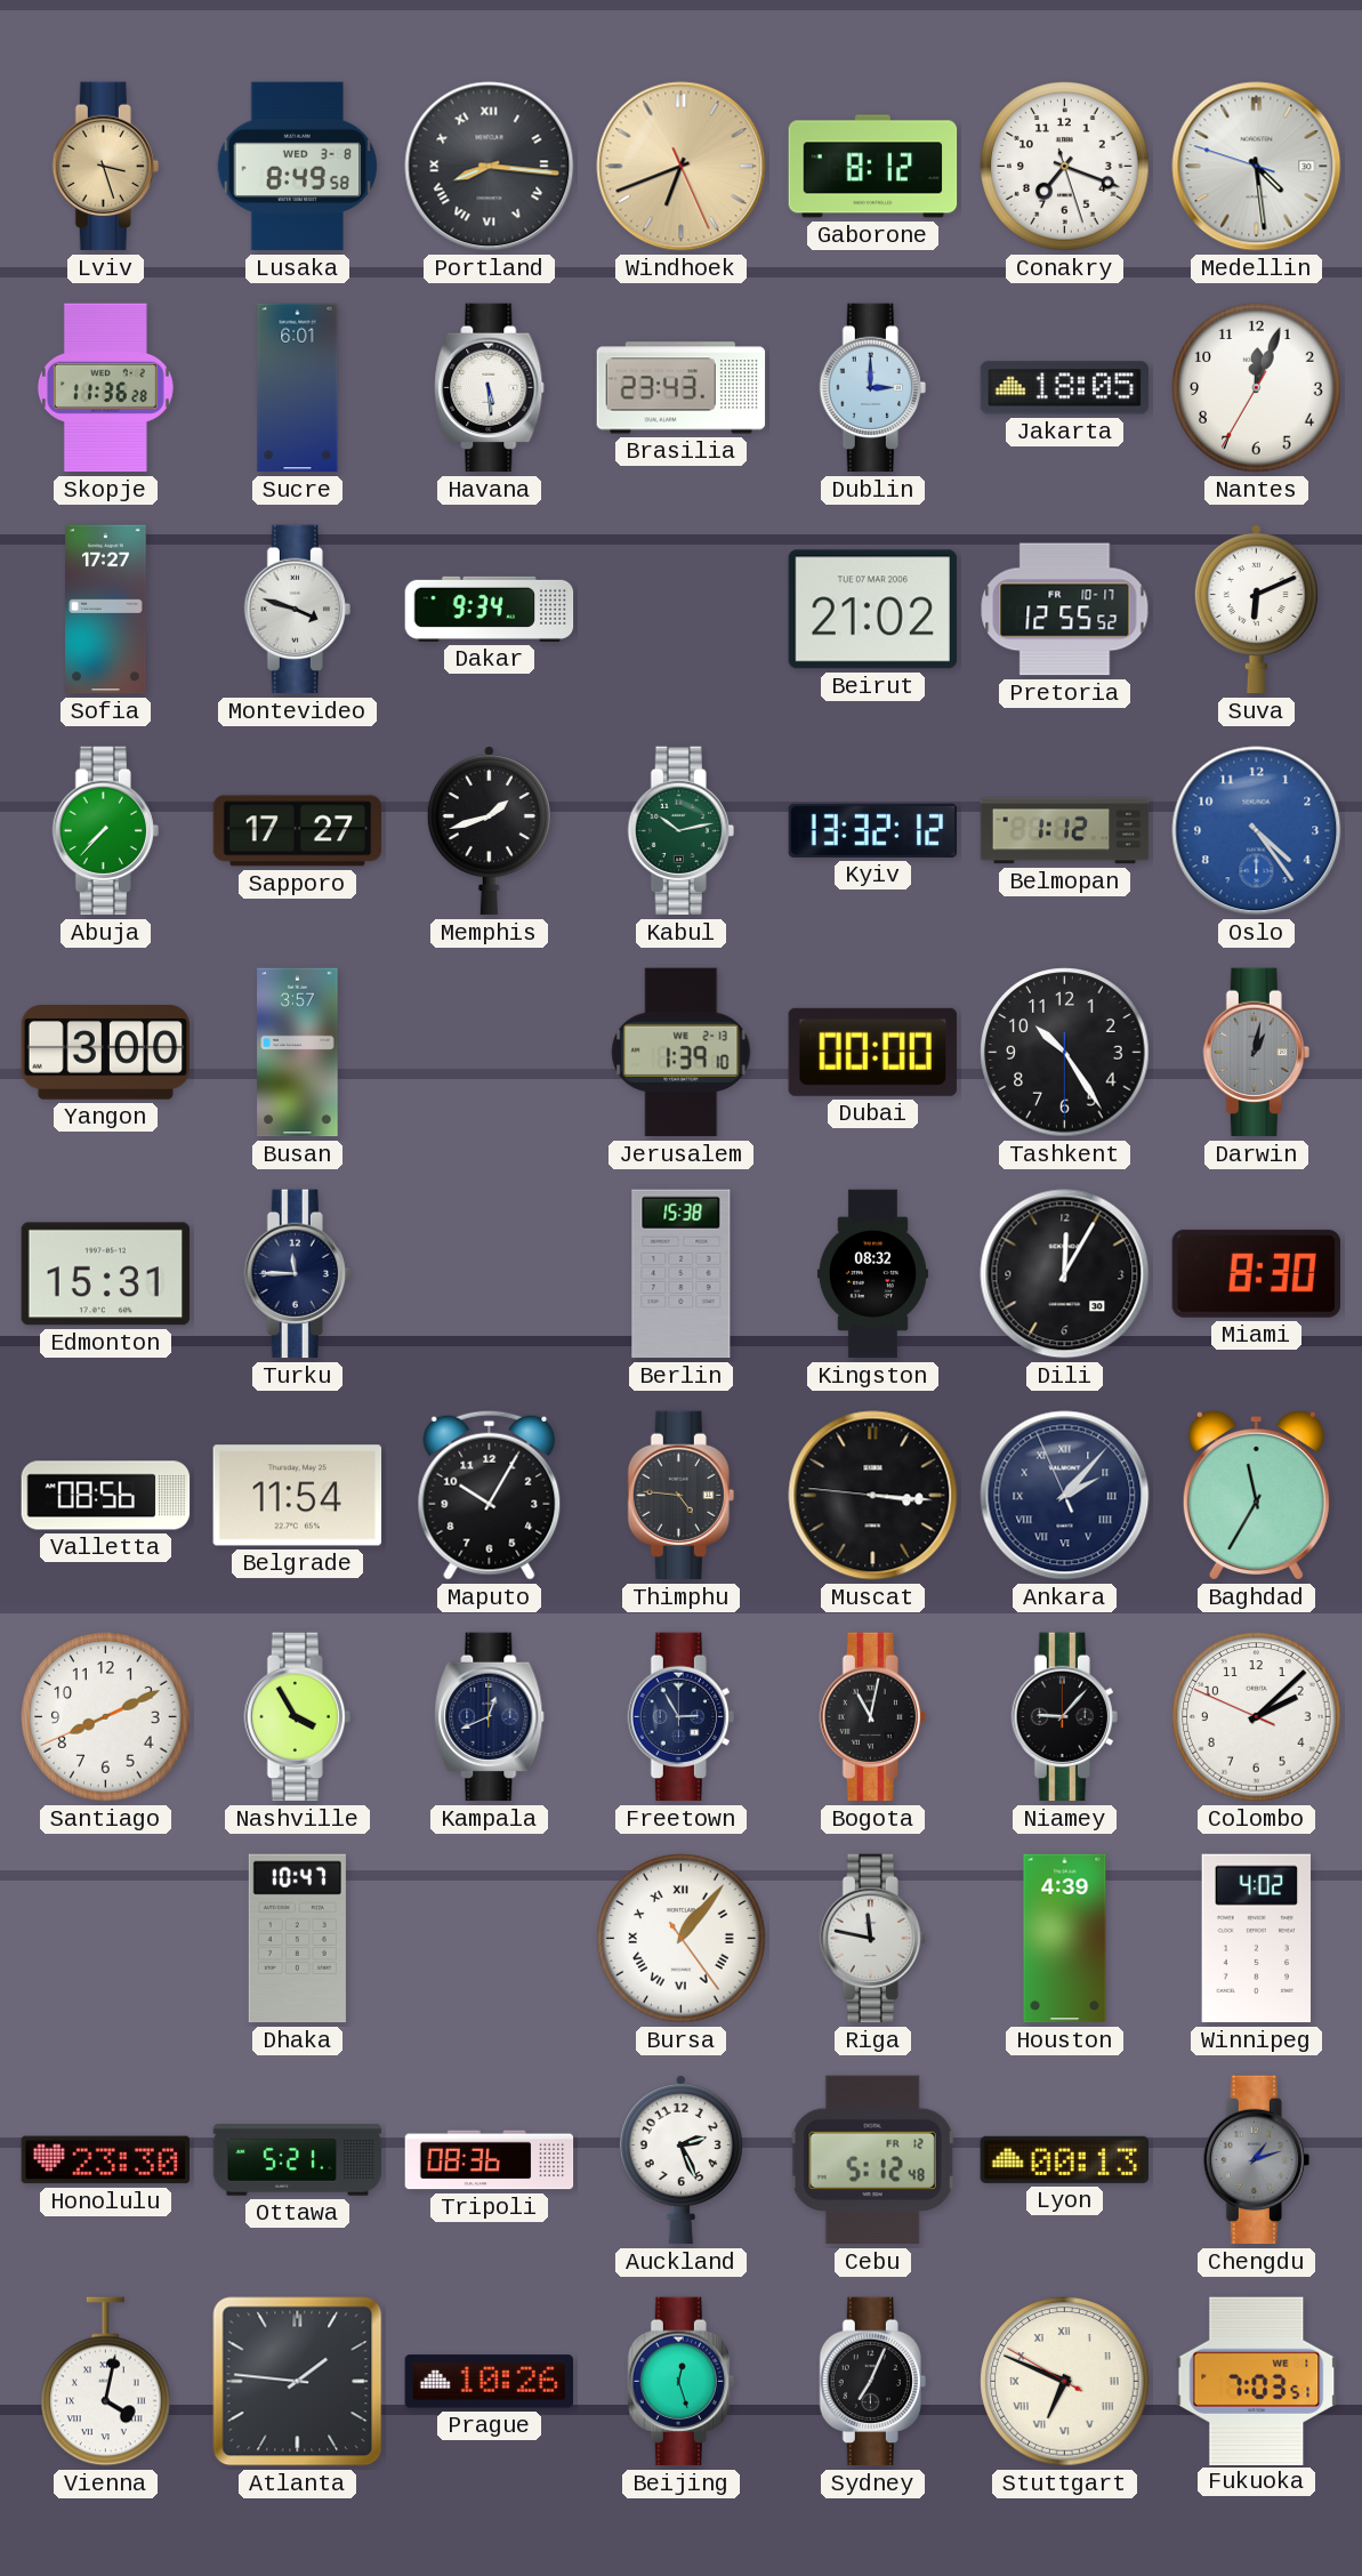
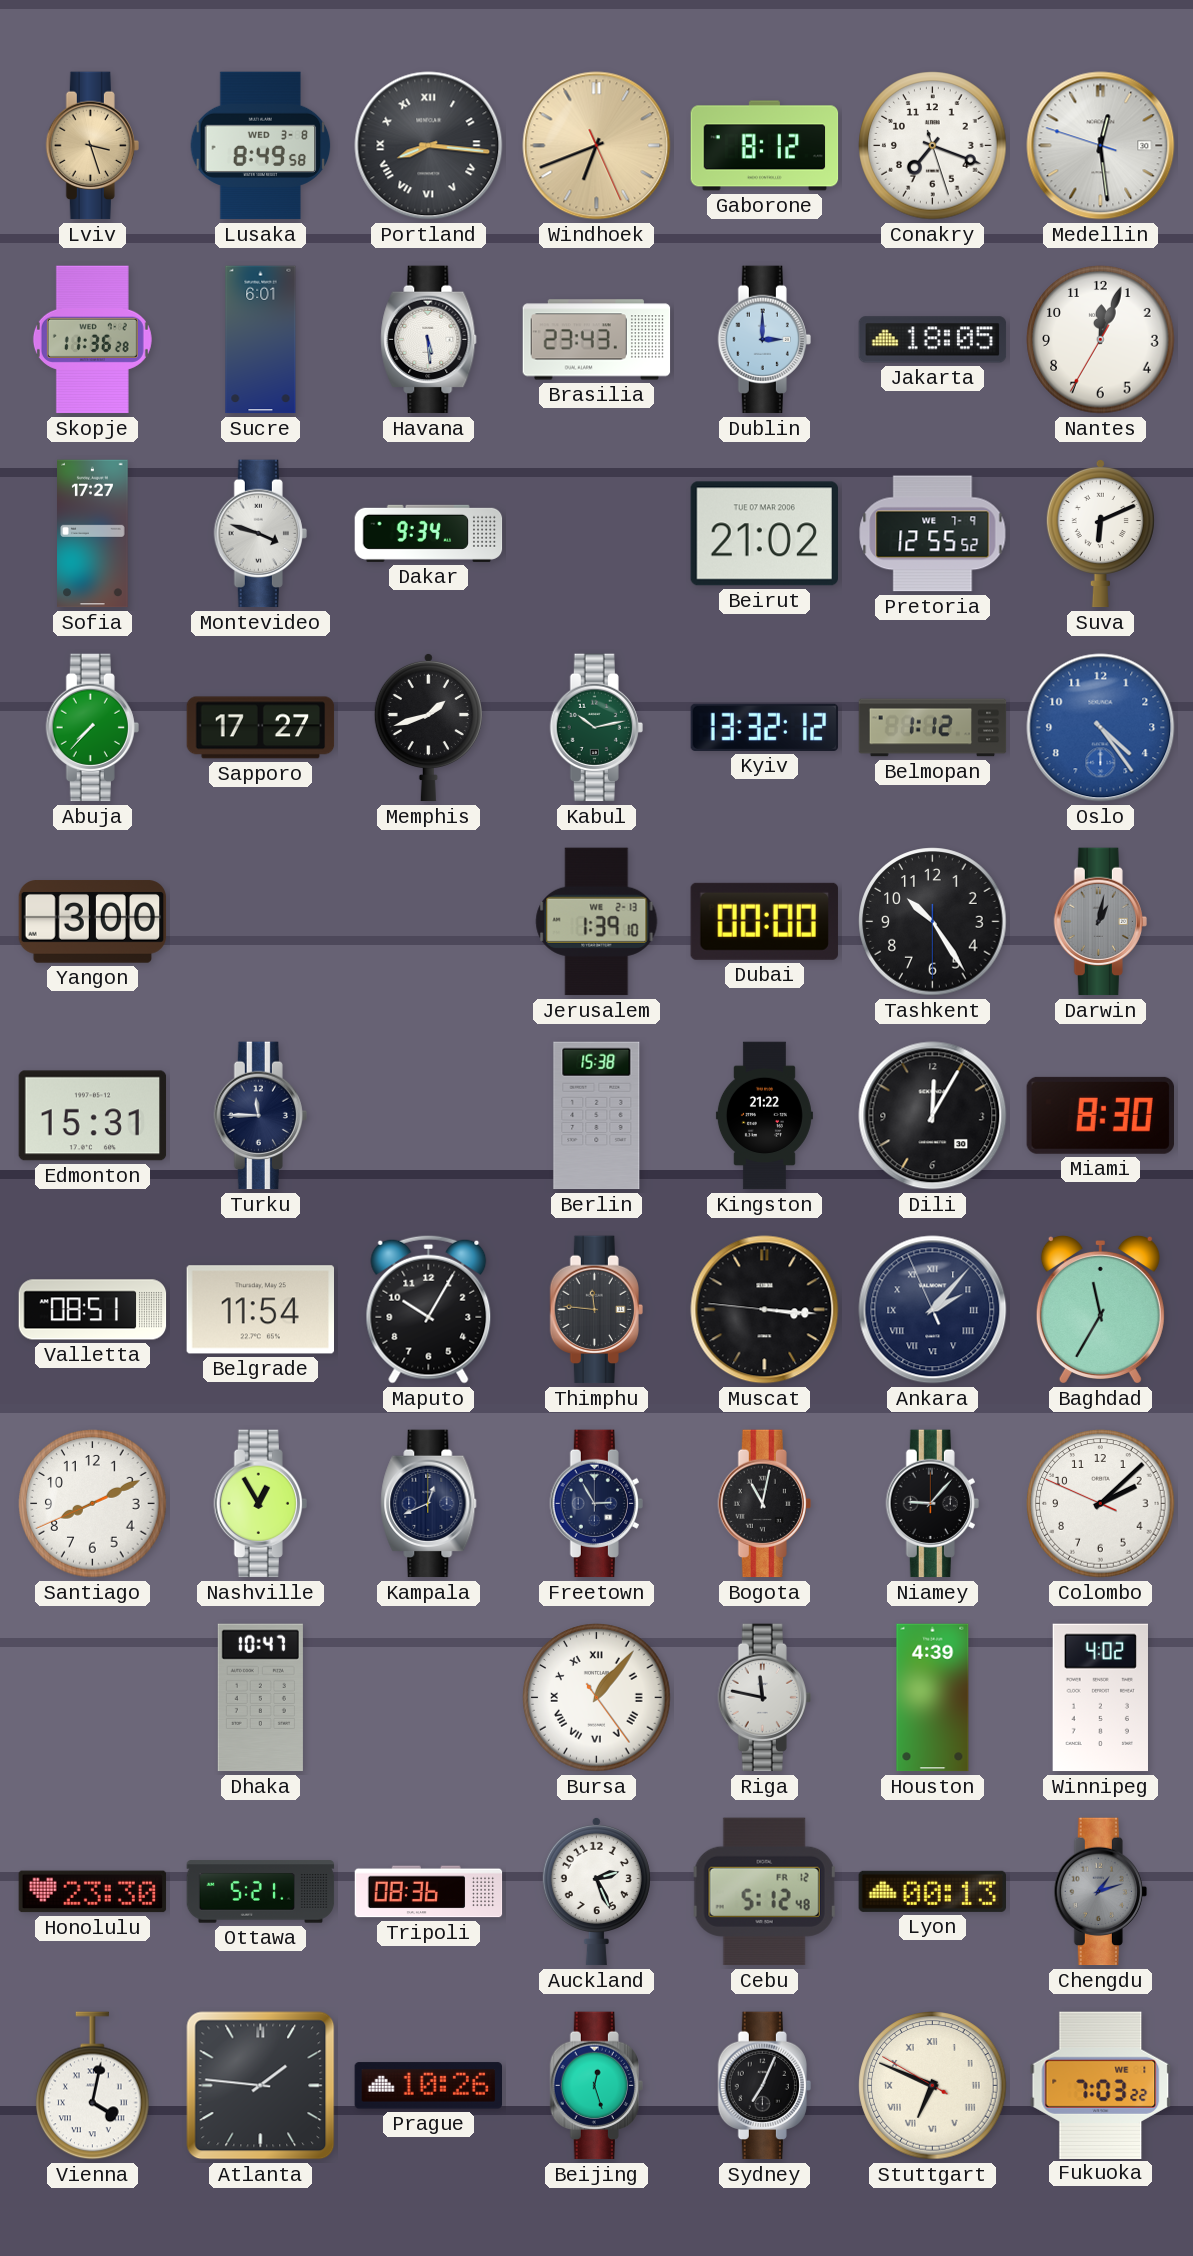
Medellin: 4:28 -> 12:28
Pretoria date: FR 10-17 -> WE 7-9
Busan: 3:57 -> none
Kingston: 08:32 -> 21:22
Valletta: 08:56 -> 08:51
Thimphu: 4:46 -> 11:46
Nashville: 3:55 -> 12:55
Fukuoka: 7:03:51 -> 7:03:22
